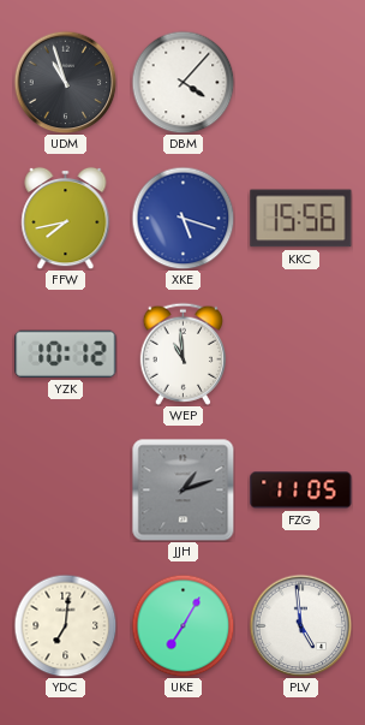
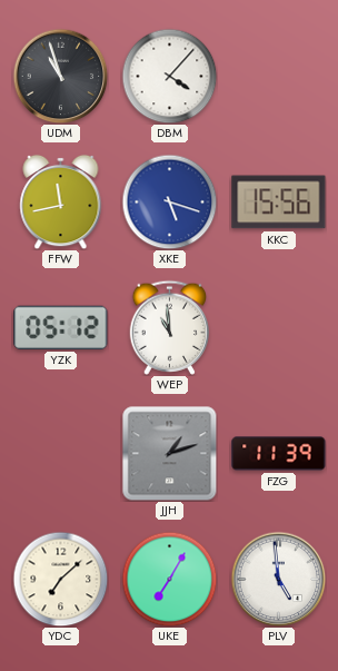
FFW: 7:43 -> 11:43
YZK: 10:12 -> 05:12
FZG: 11:05 -> 11:39
YDC: 7:01 -> 7:08
